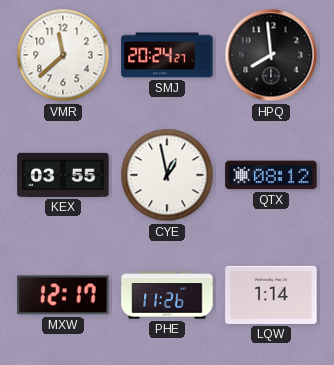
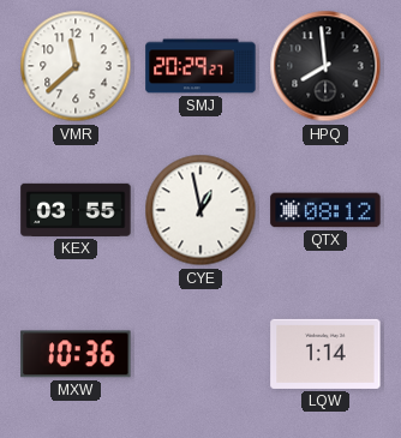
SMJ: 20:24 -> 20:29
MXW: 12:17 -> 10:36
PHE: 11:26 -> none
